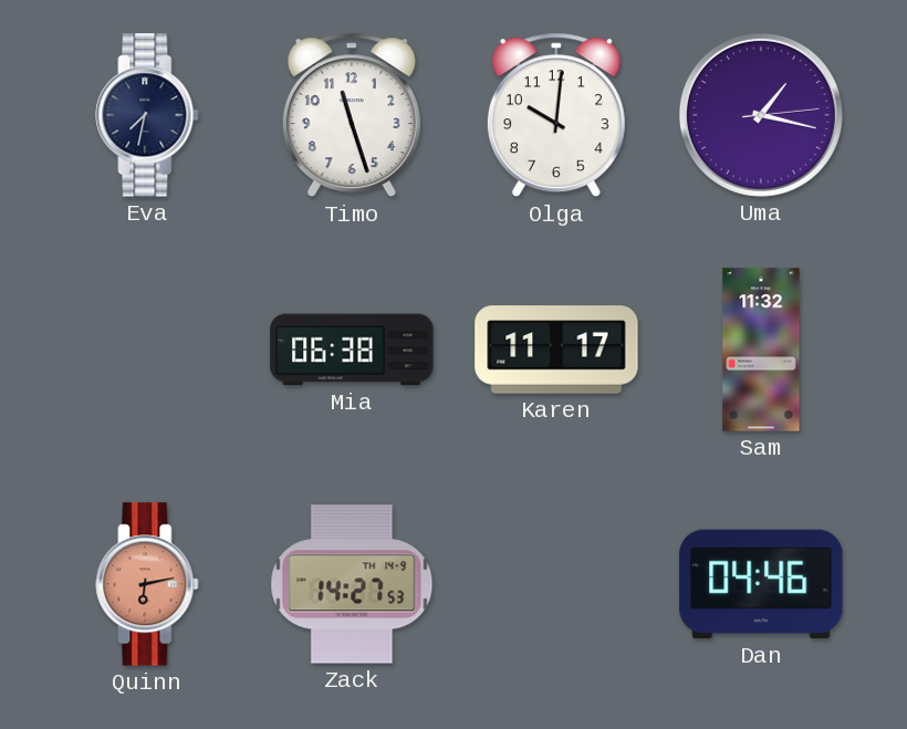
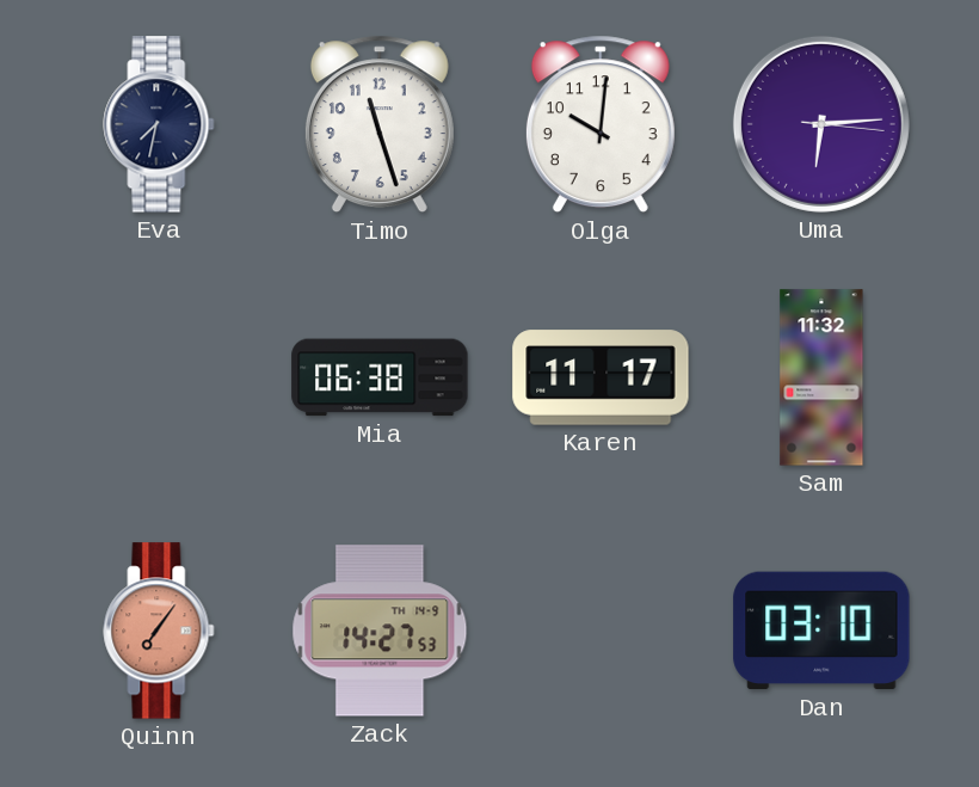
Uma: 1:17 -> 6:14
Quinn: 6:13 -> 7:06
Dan: 04:46 -> 03:10
